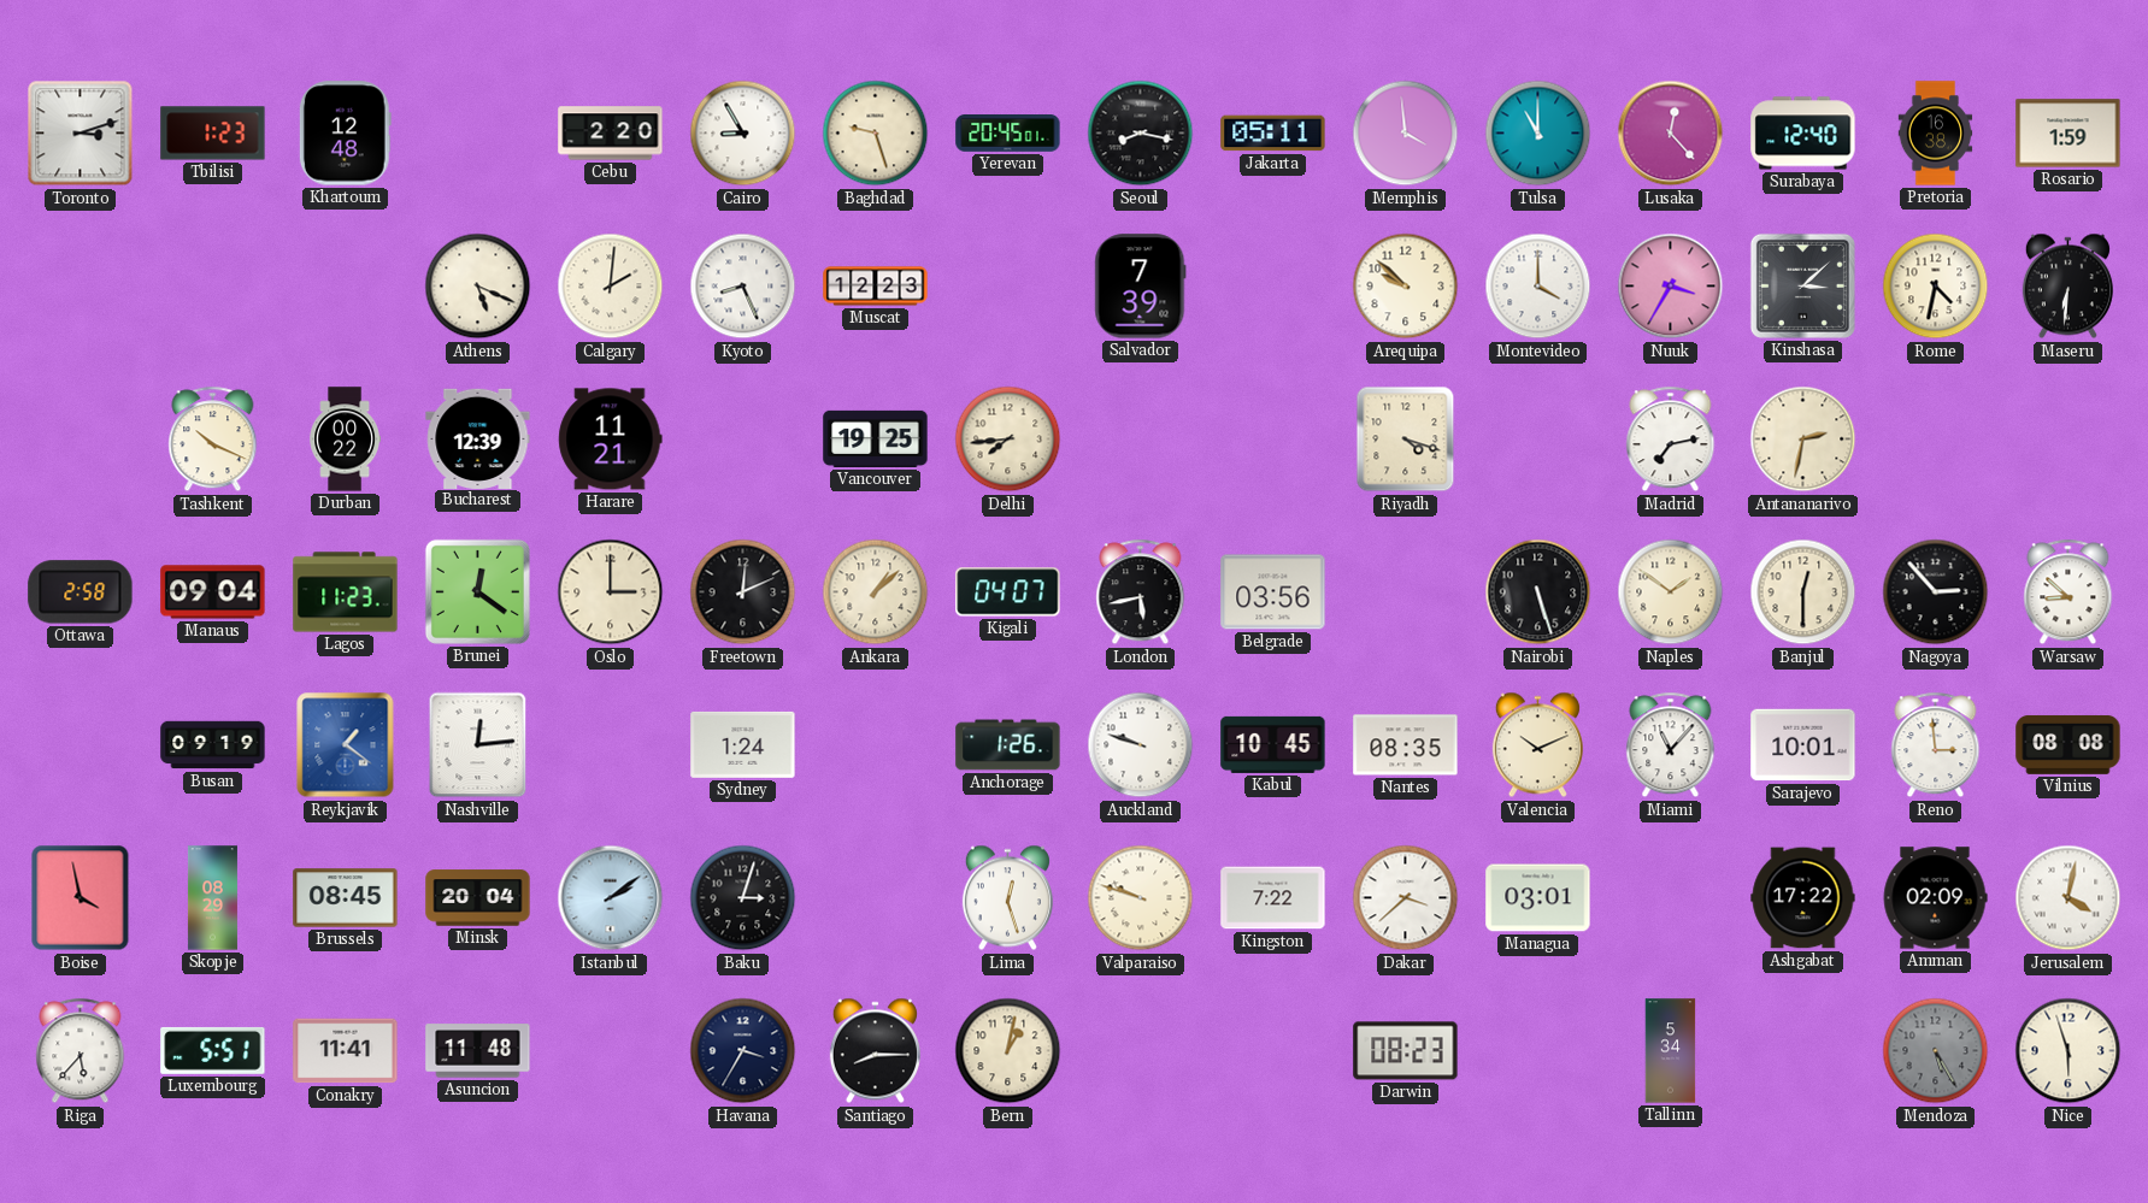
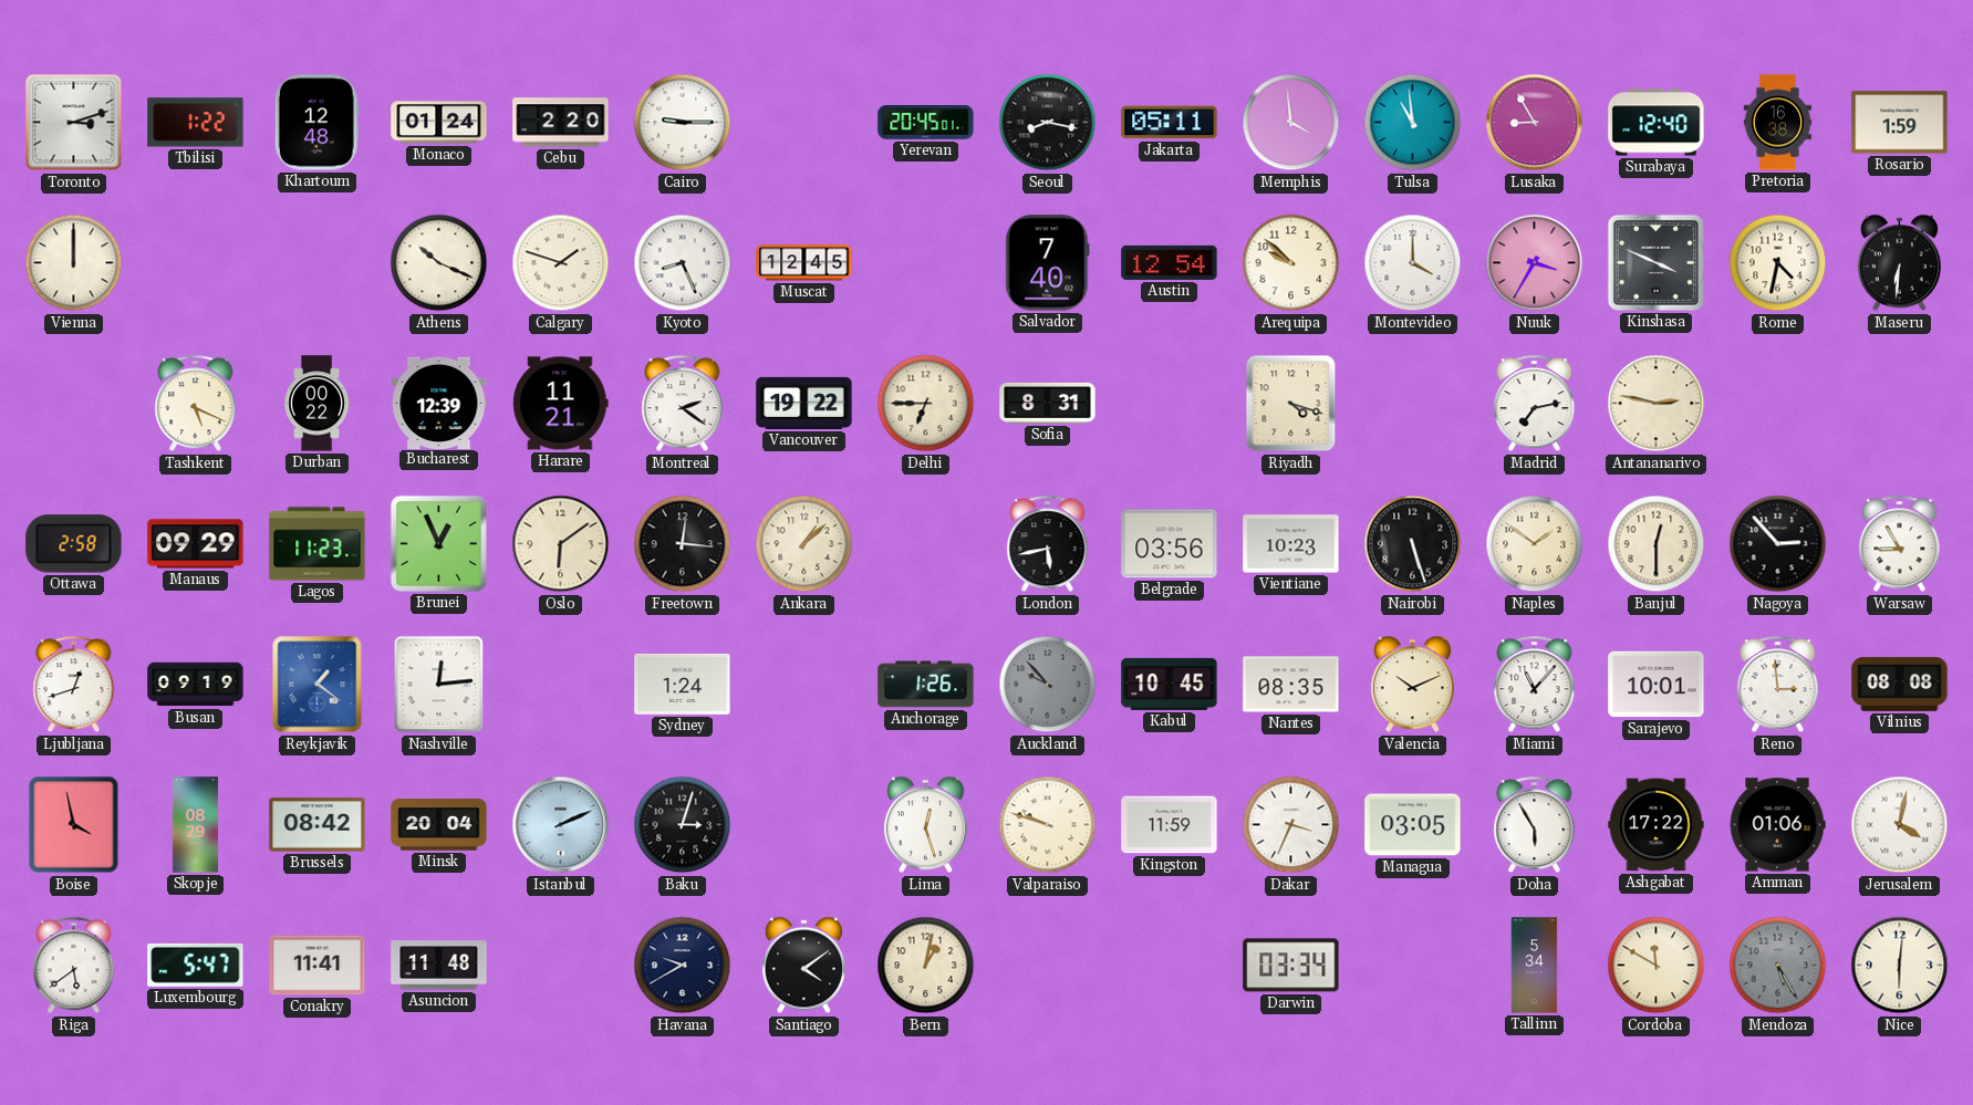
Tbilisi: 1:23 -> 1:22
Monaco: none -> 01:24
Cairo: 8:55 -> 9:15
Baghdad: 9:27 -> none
Tulsa: 11:00 -> 10:59
Lusaka: 12:23 -> 8:55
Vienna: none -> 12:00
Athens: 5:19 -> 10:19
Calgary: 2:01 -> 1:48
Muscat: 12:23 -> 12:45
Salvador: 7:39 -> 7:40
Austin: none -> 12:54
Kinshasa: 3:08 -> 3:49
Tashkent: 10:19 -> 5:19
Montreal: none -> 2:21
Vancouver: 19:25 -> 19:22
Delhi: 7:44 -> 6:45
Sofia: none -> 8:31
Antananarivo: 2:32 -> 2:47
Manaus: 09:04 -> 09:29
Brunei: 12:21 -> 12:56
Oslo: 3:00 -> 6:09
Freetown: 12:11 -> 12:16
Kigali: 04:07 -> none
Vientiane: none -> 10:23
Warsaw: 8:52 -> 8:55
Ljubljana: none -> 12:42
Auckland: 9:48 -> 9:53
Auckland dial: white -> grey
Brussels: 08:45 -> 08:42
Istanbul: 2:09 -> 2:11
Kingston: 7:22 -> 11:59
Dakar: 3:38 -> 3:34
Managua: 03:01 -> 03:05
Doha: none -> 5:55
Amman: 02:09 -> 01:06
Riga: 5:37 -> 5:39
Luxembourg: 5:51 -> 5:47
Havana: 3:35 -> 9:40
Santiago: 8:15 -> 4:09
Darwin: 08:23 -> 03:34
Cordoba: none -> 11:50
Nice: 5:57 -> 6:01
